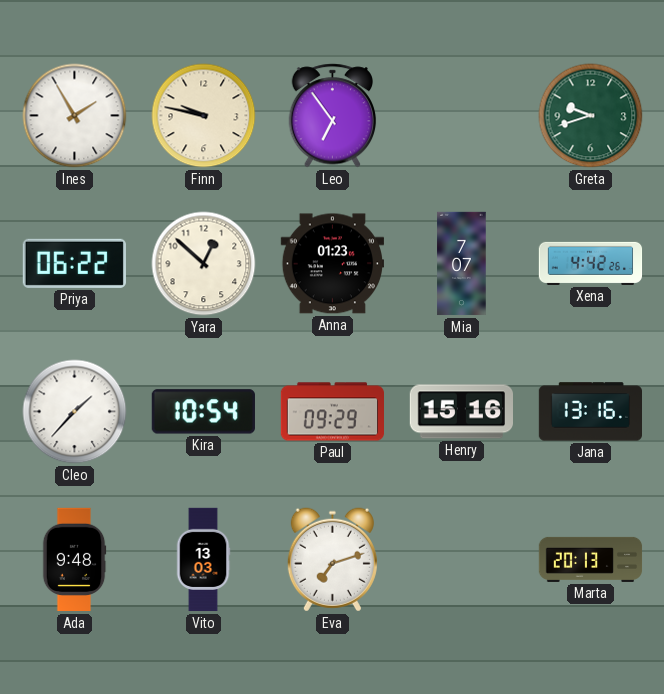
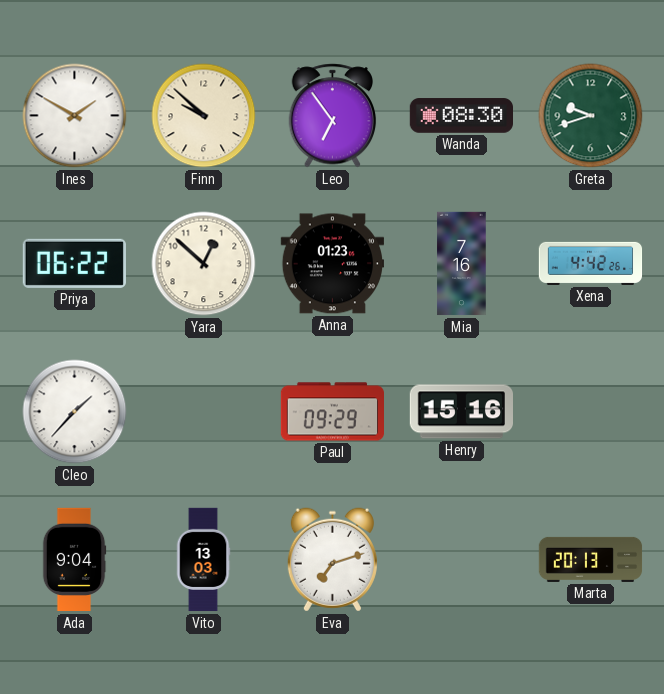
Ines: 1:55 -> 1:50
Finn: 9:47 -> 9:52
Wanda: none -> 08:30
Mia: 7:07 -> 7:16
Kira: 10:54 -> none
Jana: 13:16 -> none
Ada: 9:48 -> 9:04
